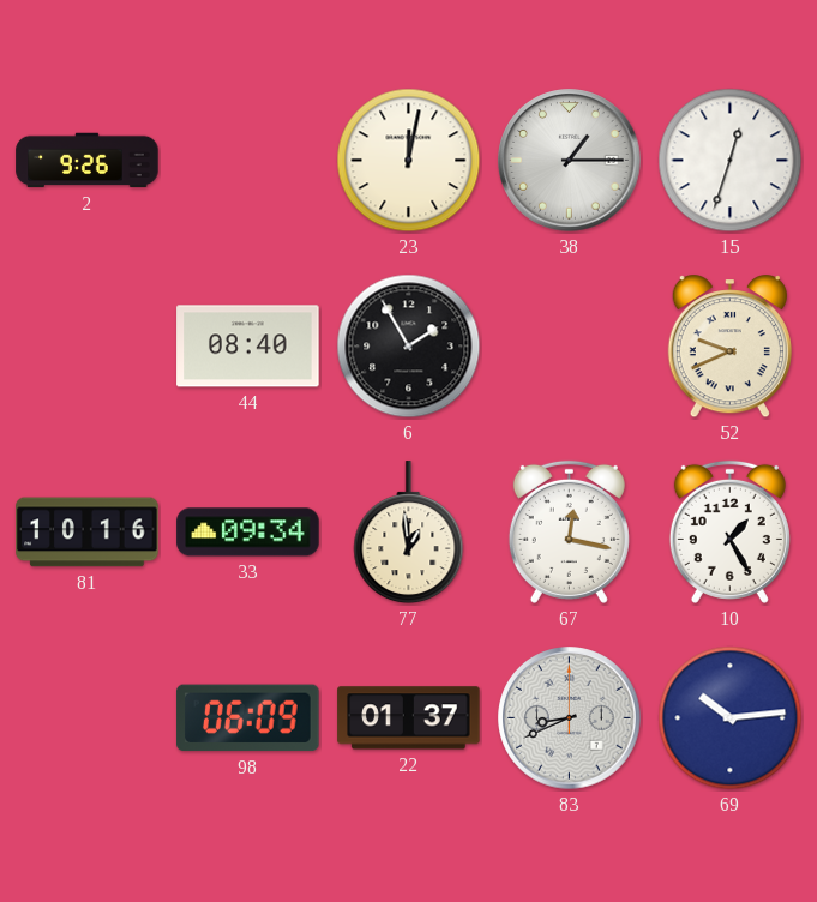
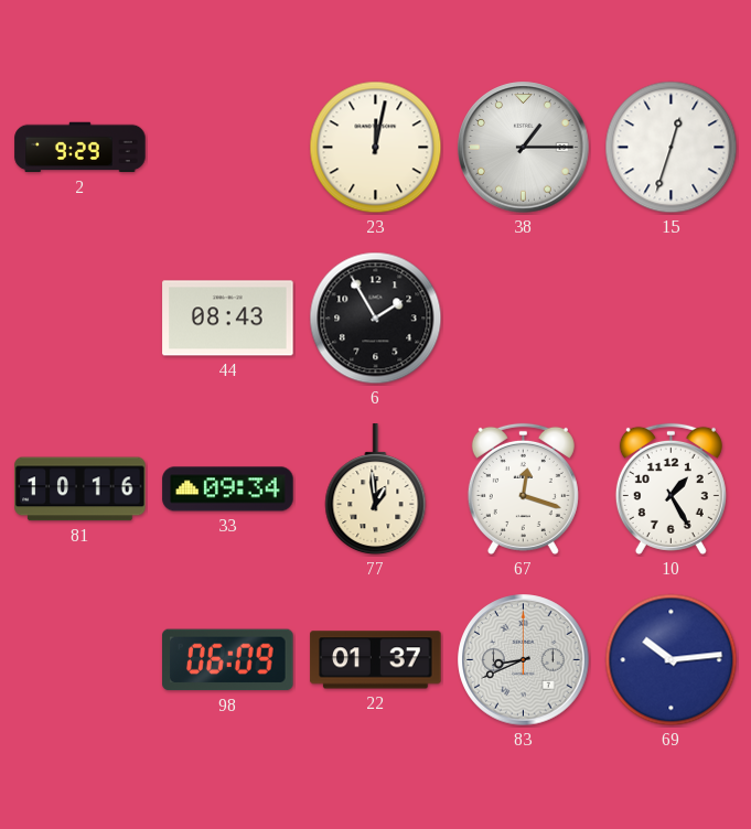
2: 9:26 -> 9:29
44: 08:40 -> 08:43
52: 9:41 -> none
67: 12:17 -> 12:18
